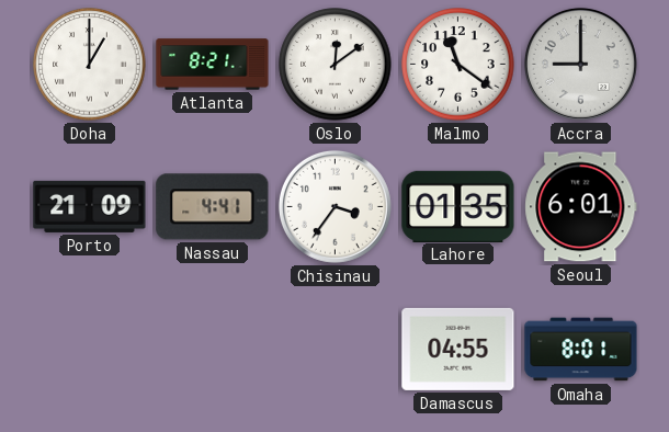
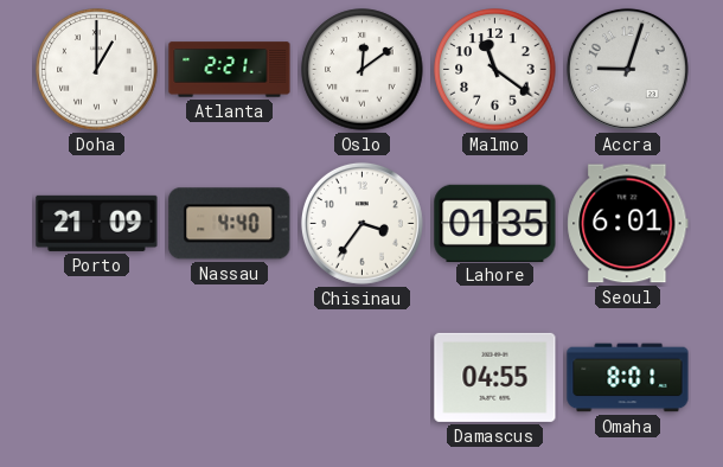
Atlanta: 8:21 -> 2:21
Accra: 9:00 -> 9:03
Nassau: 4:41 -> 4:40
